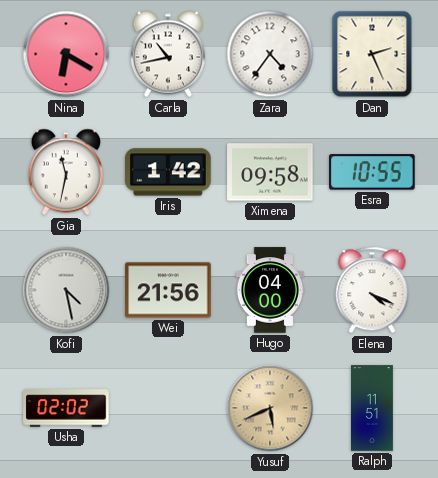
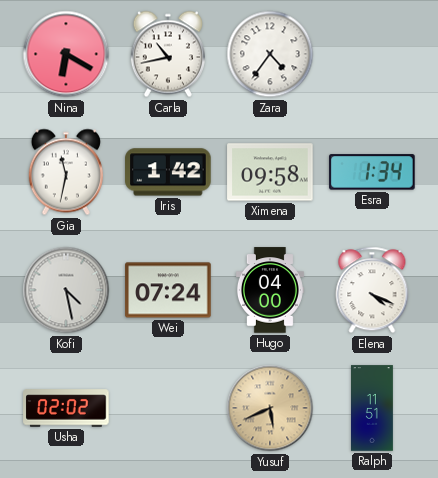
Dan: 2:26 -> none
Esra: 10:55 -> 1:34
Wei: 21:56 -> 07:24
